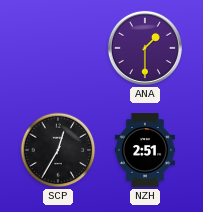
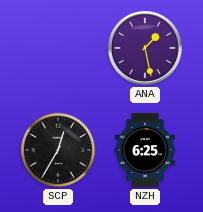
ANA: 1:30 -> 1:28
NZH: 2:51 -> 6:25
